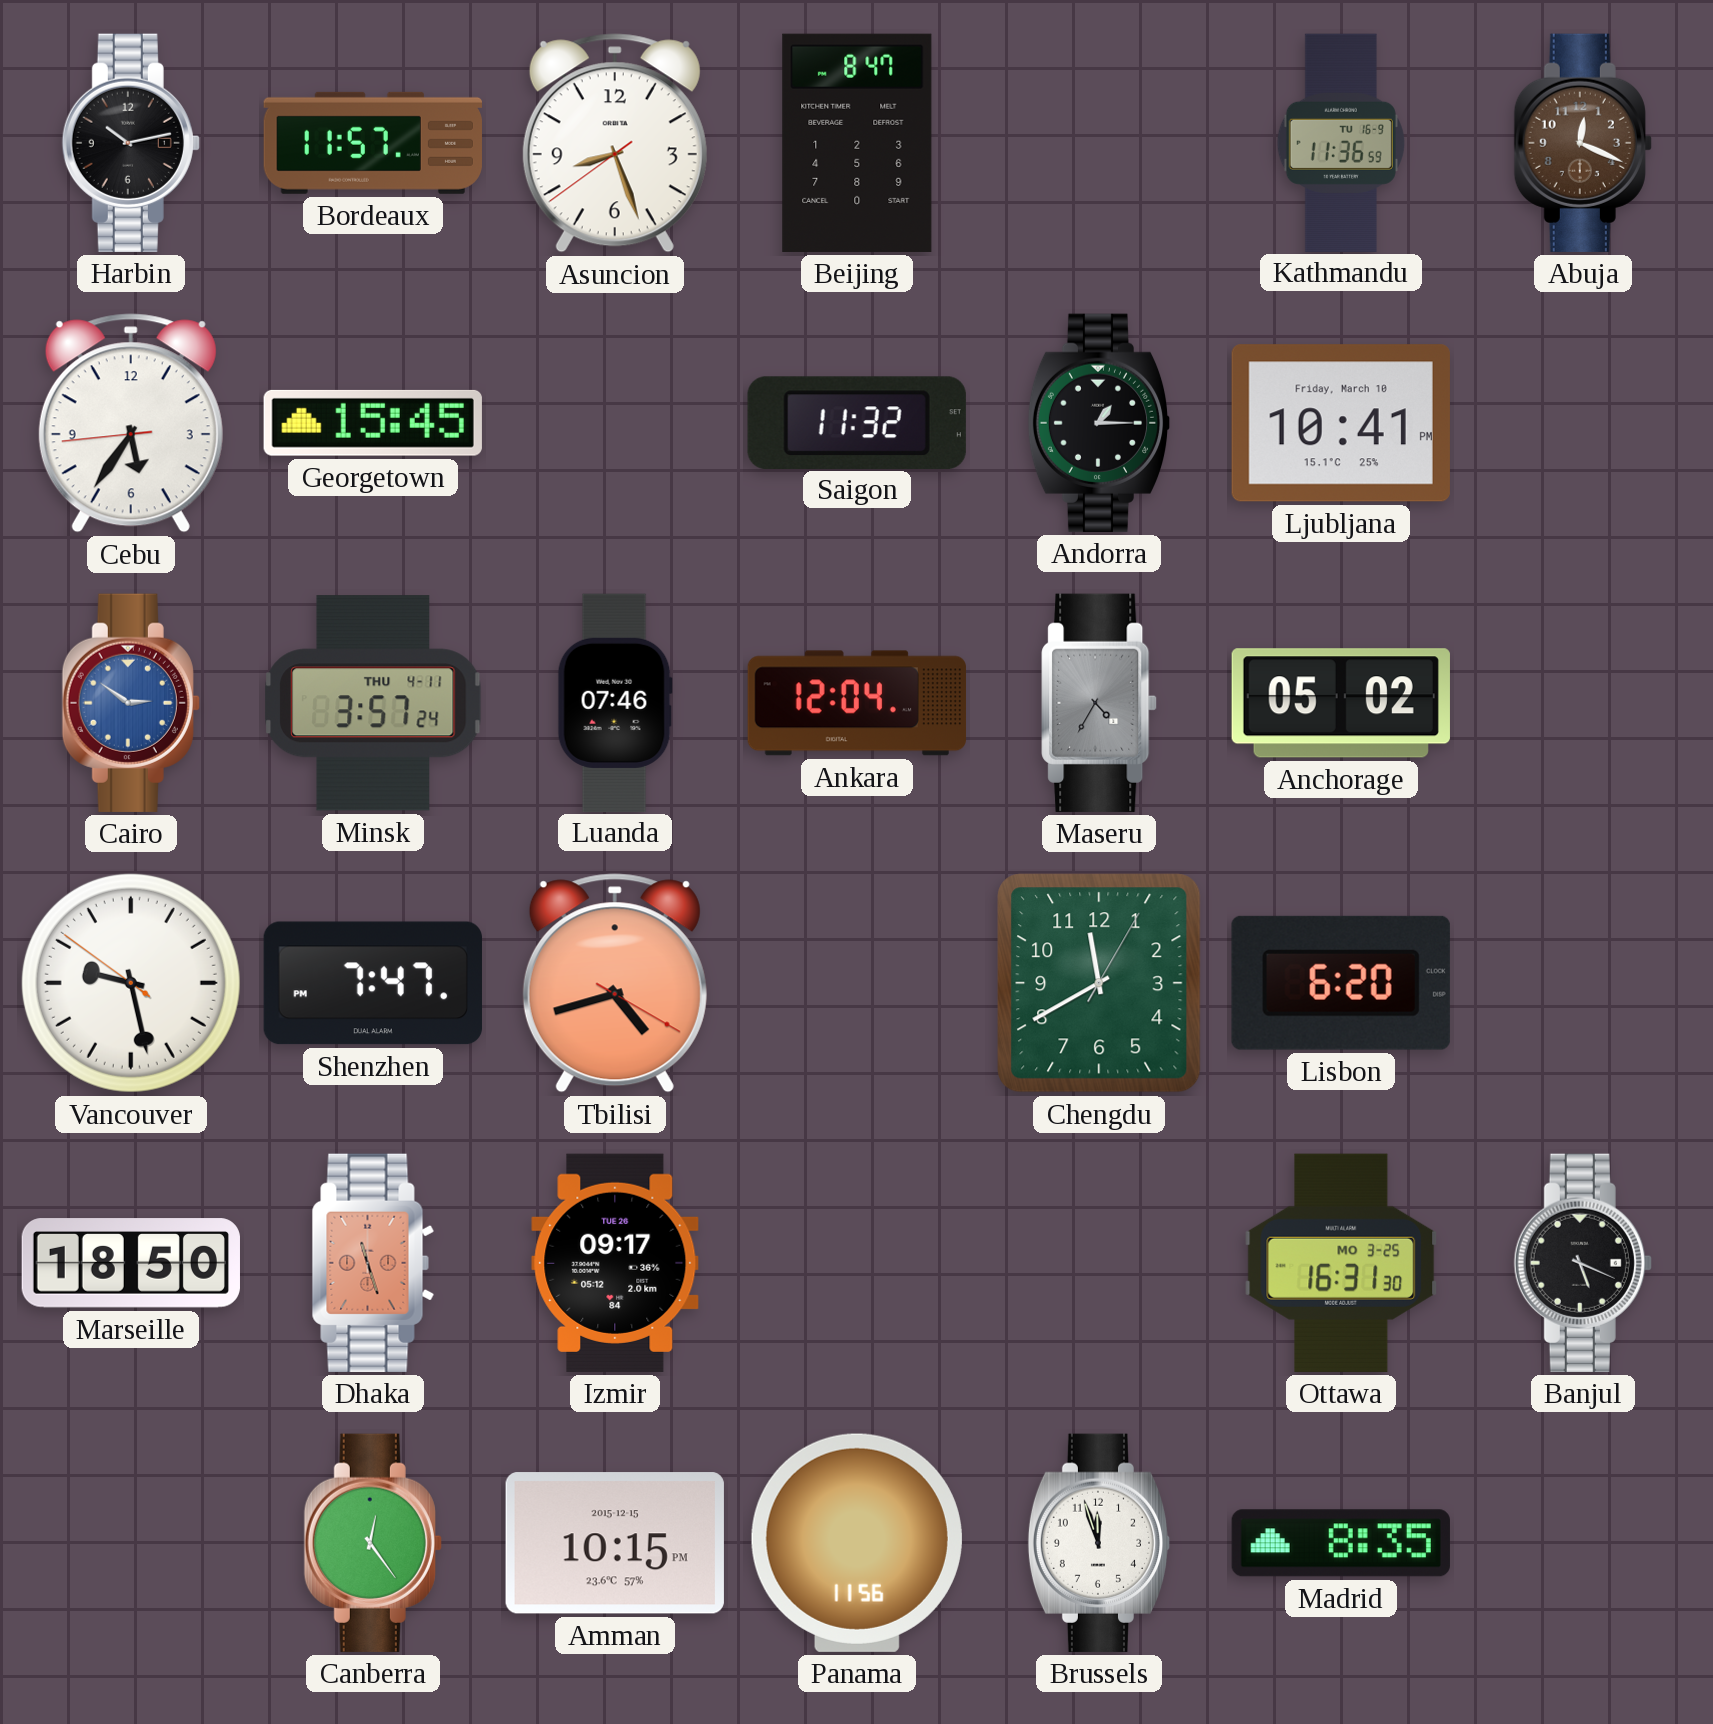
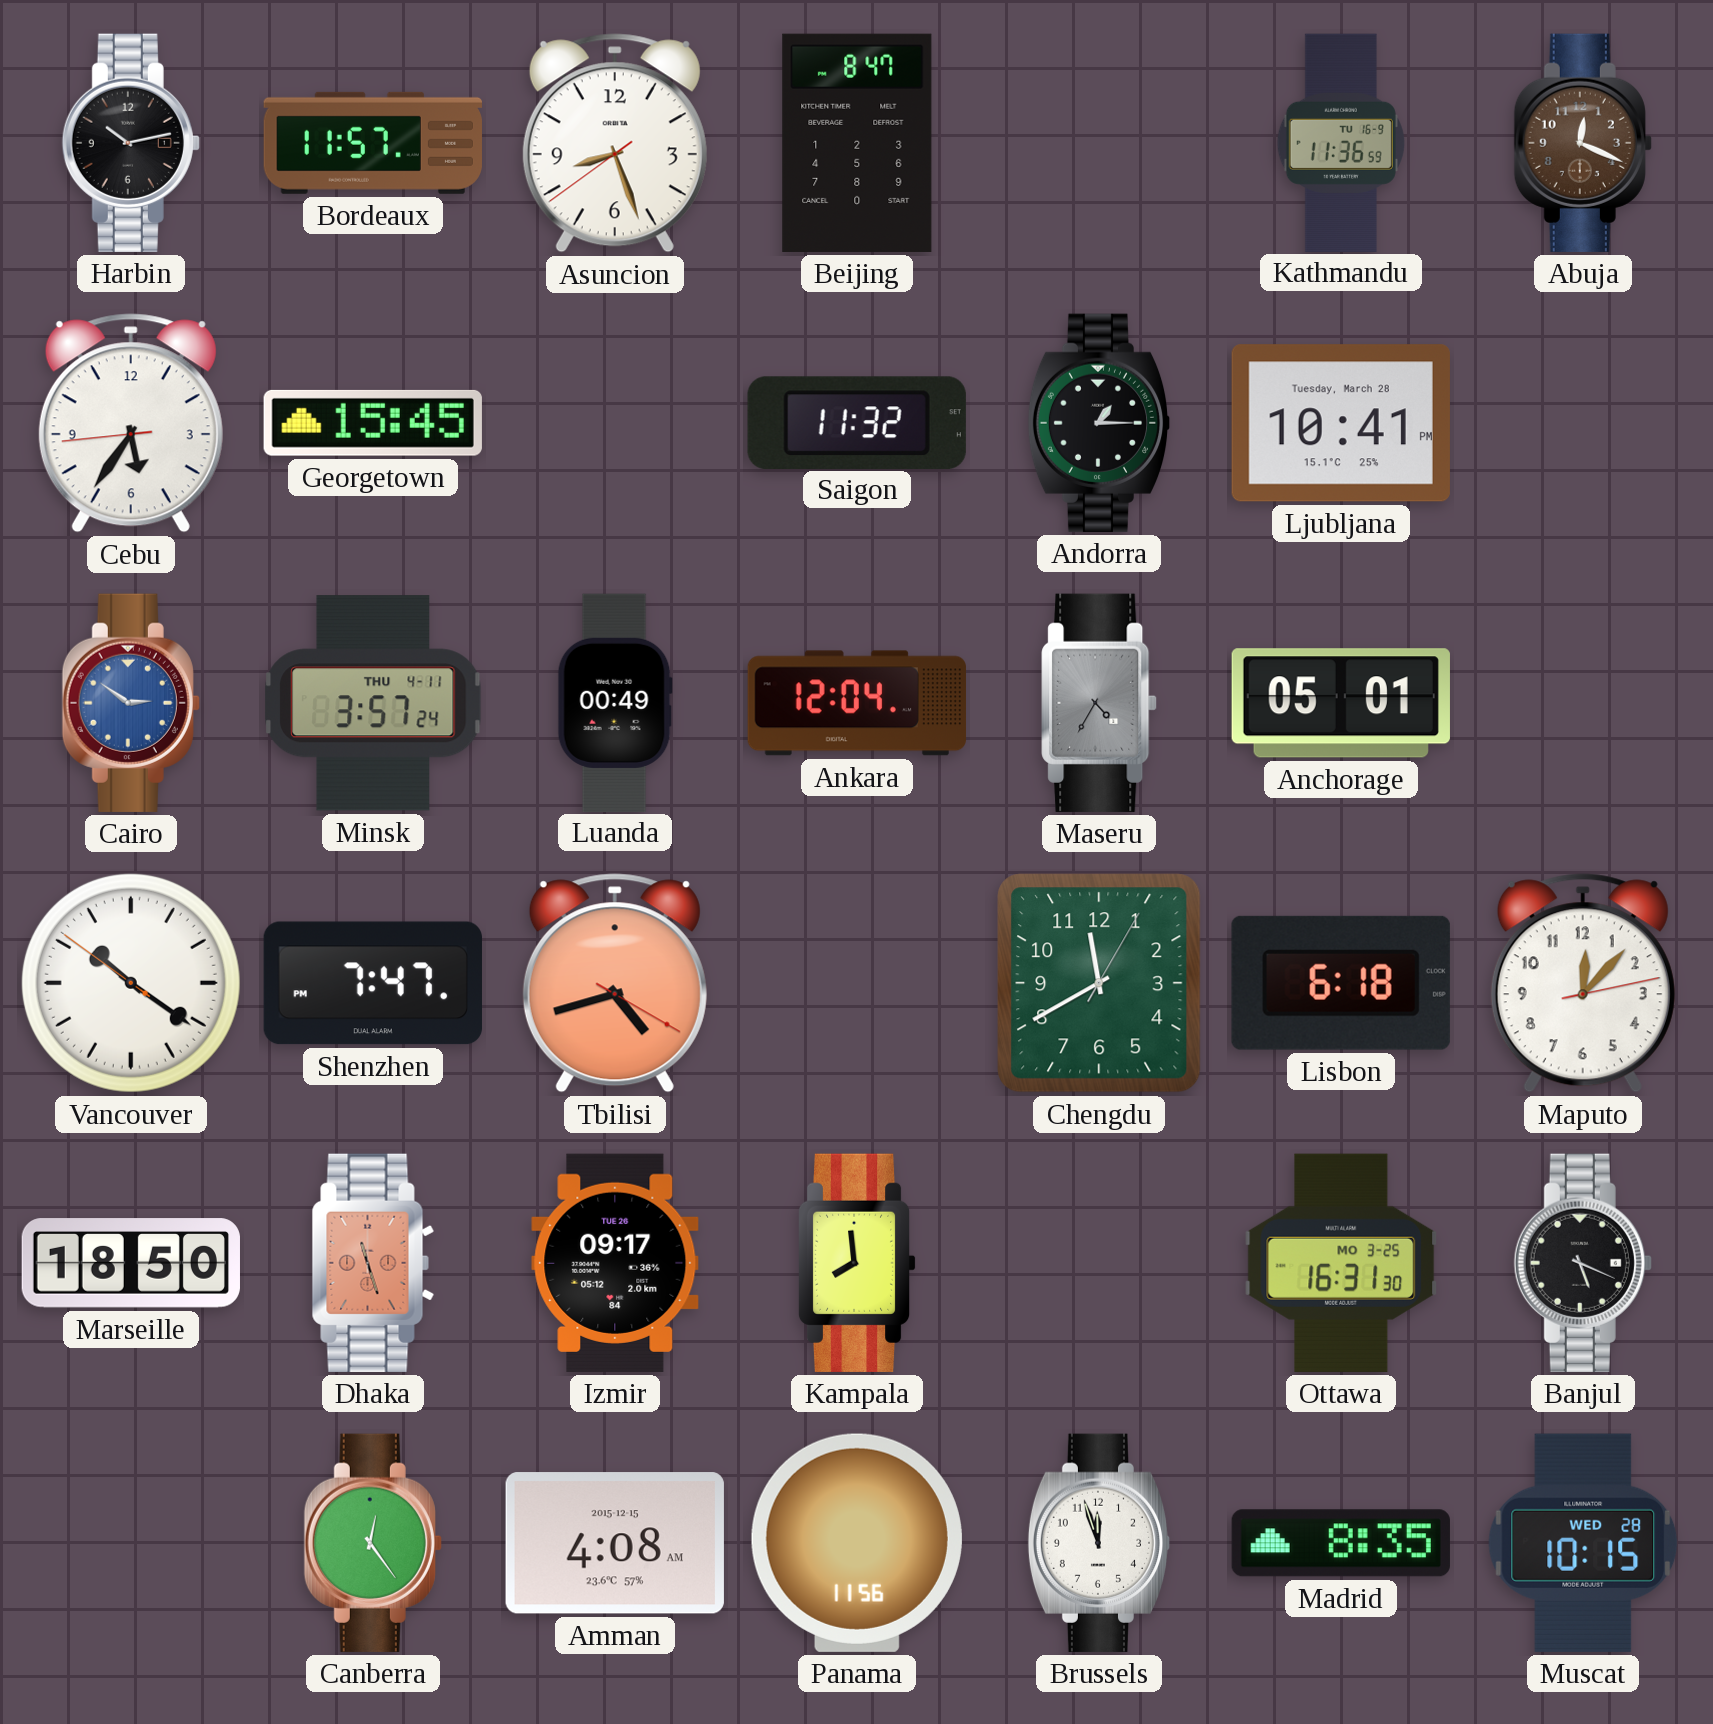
Ljubljana date: Friday, March 10 -> Tuesday, March 28
Luanda: 07:46 -> 00:49
Anchorage: 05:02 -> 05:01
Vancouver: 9:27 -> 10:20
Lisbon: 6:20 -> 6:18
Maputo: none -> 12:07
Kampala: none -> 7:59
Amman: 10:15 -> 4:08
Muscat: none -> 10:15
